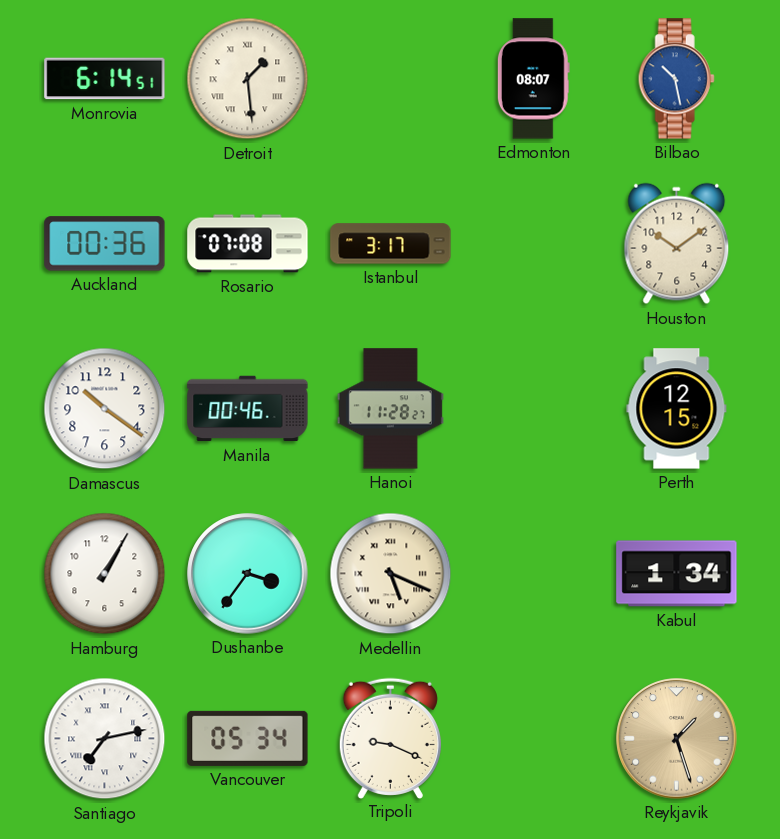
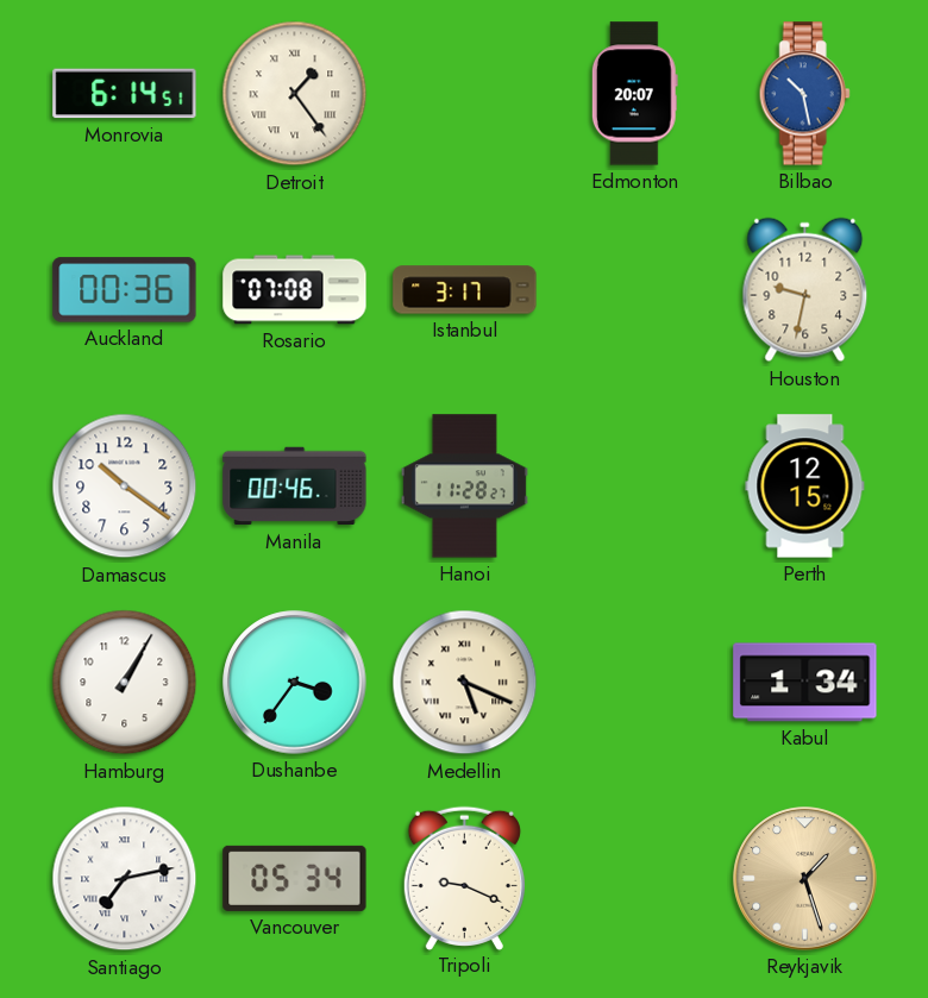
Detroit: 1:29 -> 1:24
Edmonton: 08:07 -> 20:07
Houston: 10:09 -> 9:32
